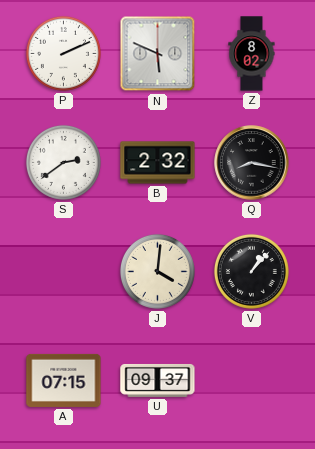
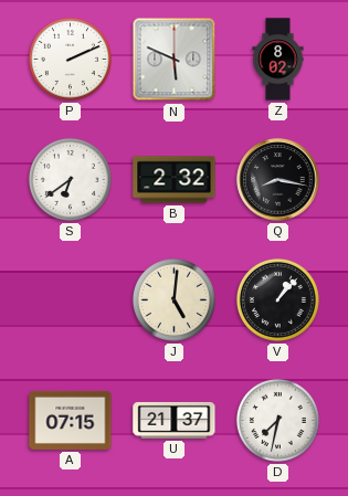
S: 2:39 -> 6:39
J: 4:01 -> 5:01
U: 09:37 -> 21:37
D: none -> 7:32
